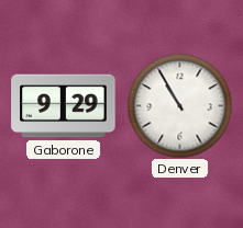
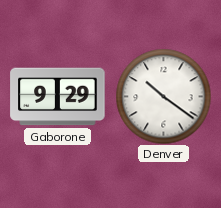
Denver: 10:55 -> 10:21
